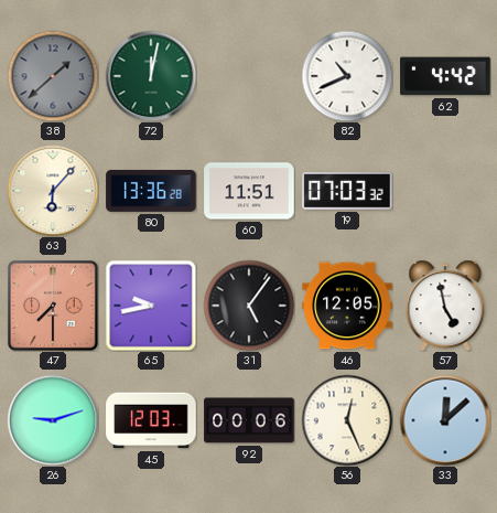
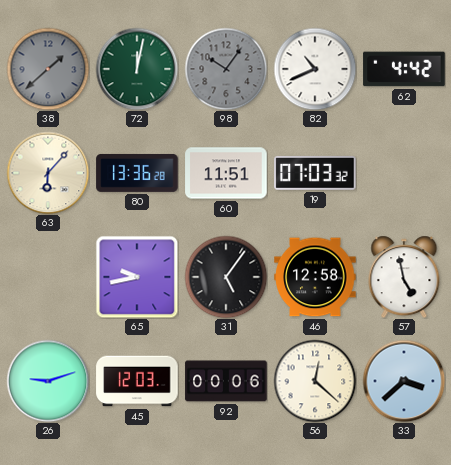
98: none -> 10:06
47: 7:30 -> none
46: 12:05 -> 12:58
56: 12:26 -> 12:22
33: 12:08 -> 3:38
